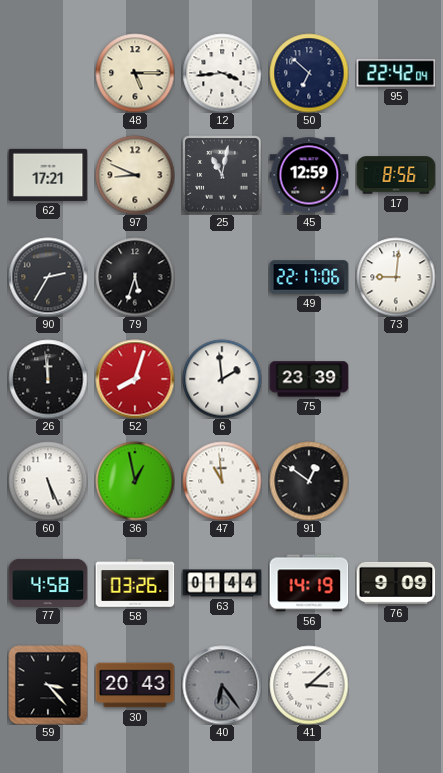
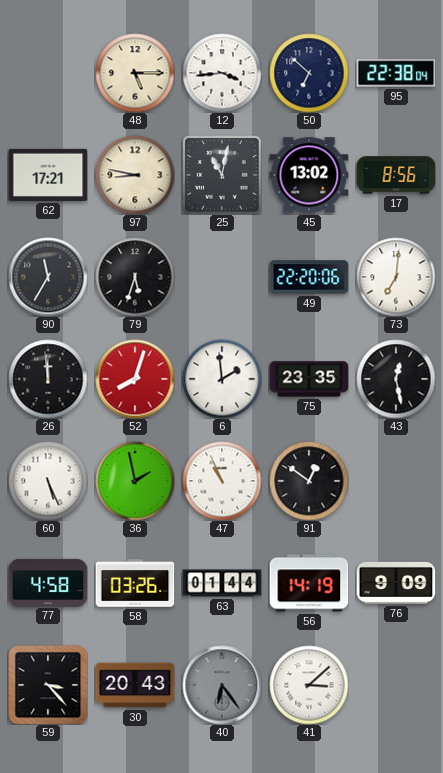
95: 22:42 -> 22:38
97: 8:49 -> 8:47
45: 12:59 -> 13:02
90: 2:35 -> 11:35
49: 22:17 -> 22:20
73: 9:01 -> 7:01
75: 23:39 -> 23:35
43: none -> 12:28
36: 12:58 -> 1:58
47: 10:59 -> 10:56
